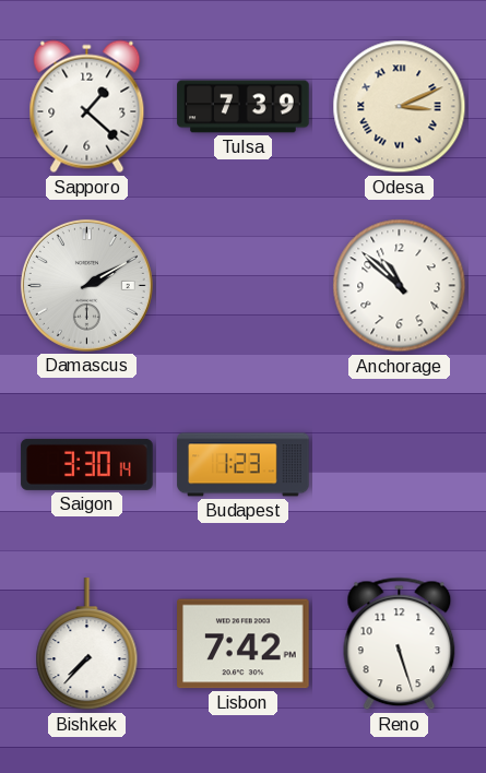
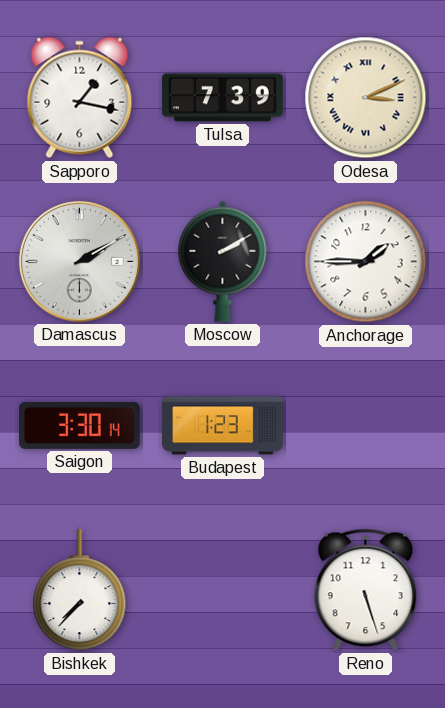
Sapporo: 1:22 -> 1:17
Moscow: none -> 2:10
Anchorage: 10:52 -> 1:45
Lisbon: 7:42 -> none
